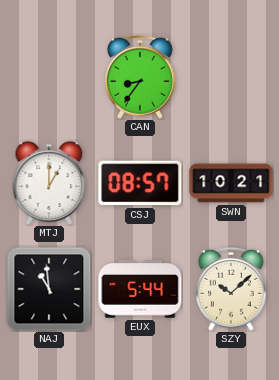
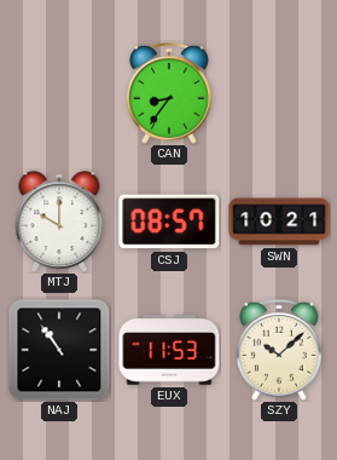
MTJ: 1:00 -> 10:00
NAJ: 10:59 -> 10:54
EUX: 5:44 -> 11:53
